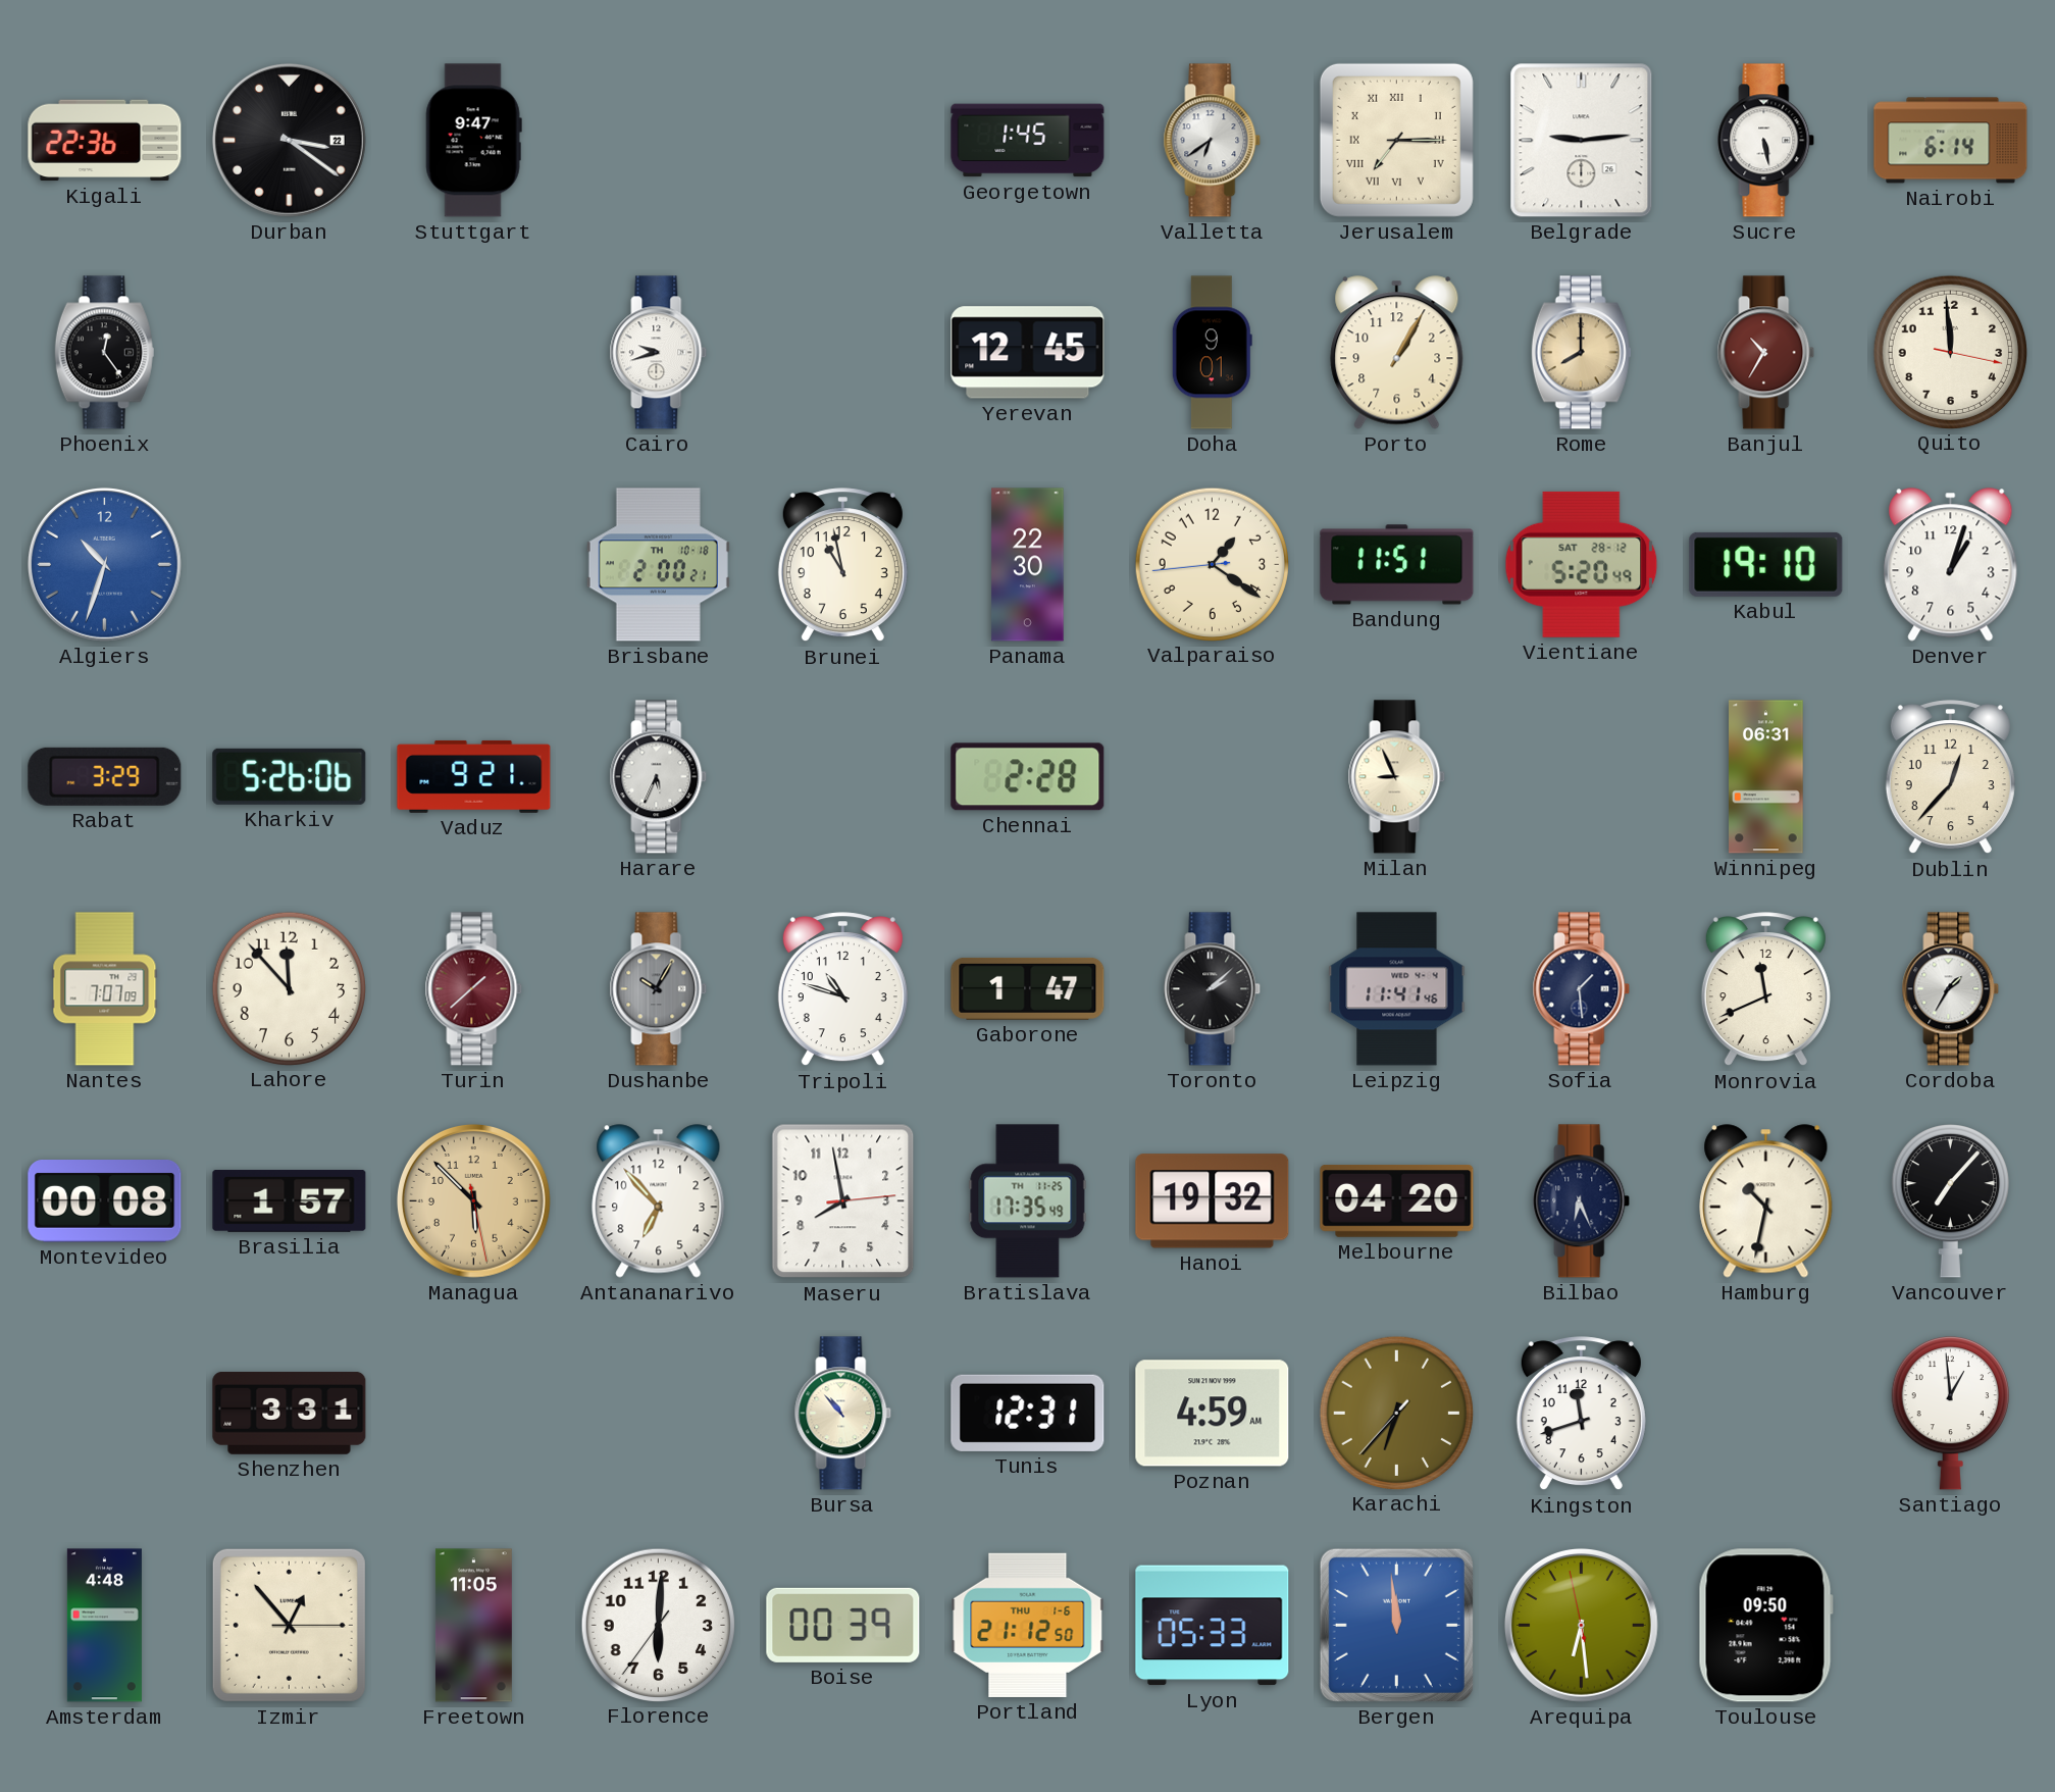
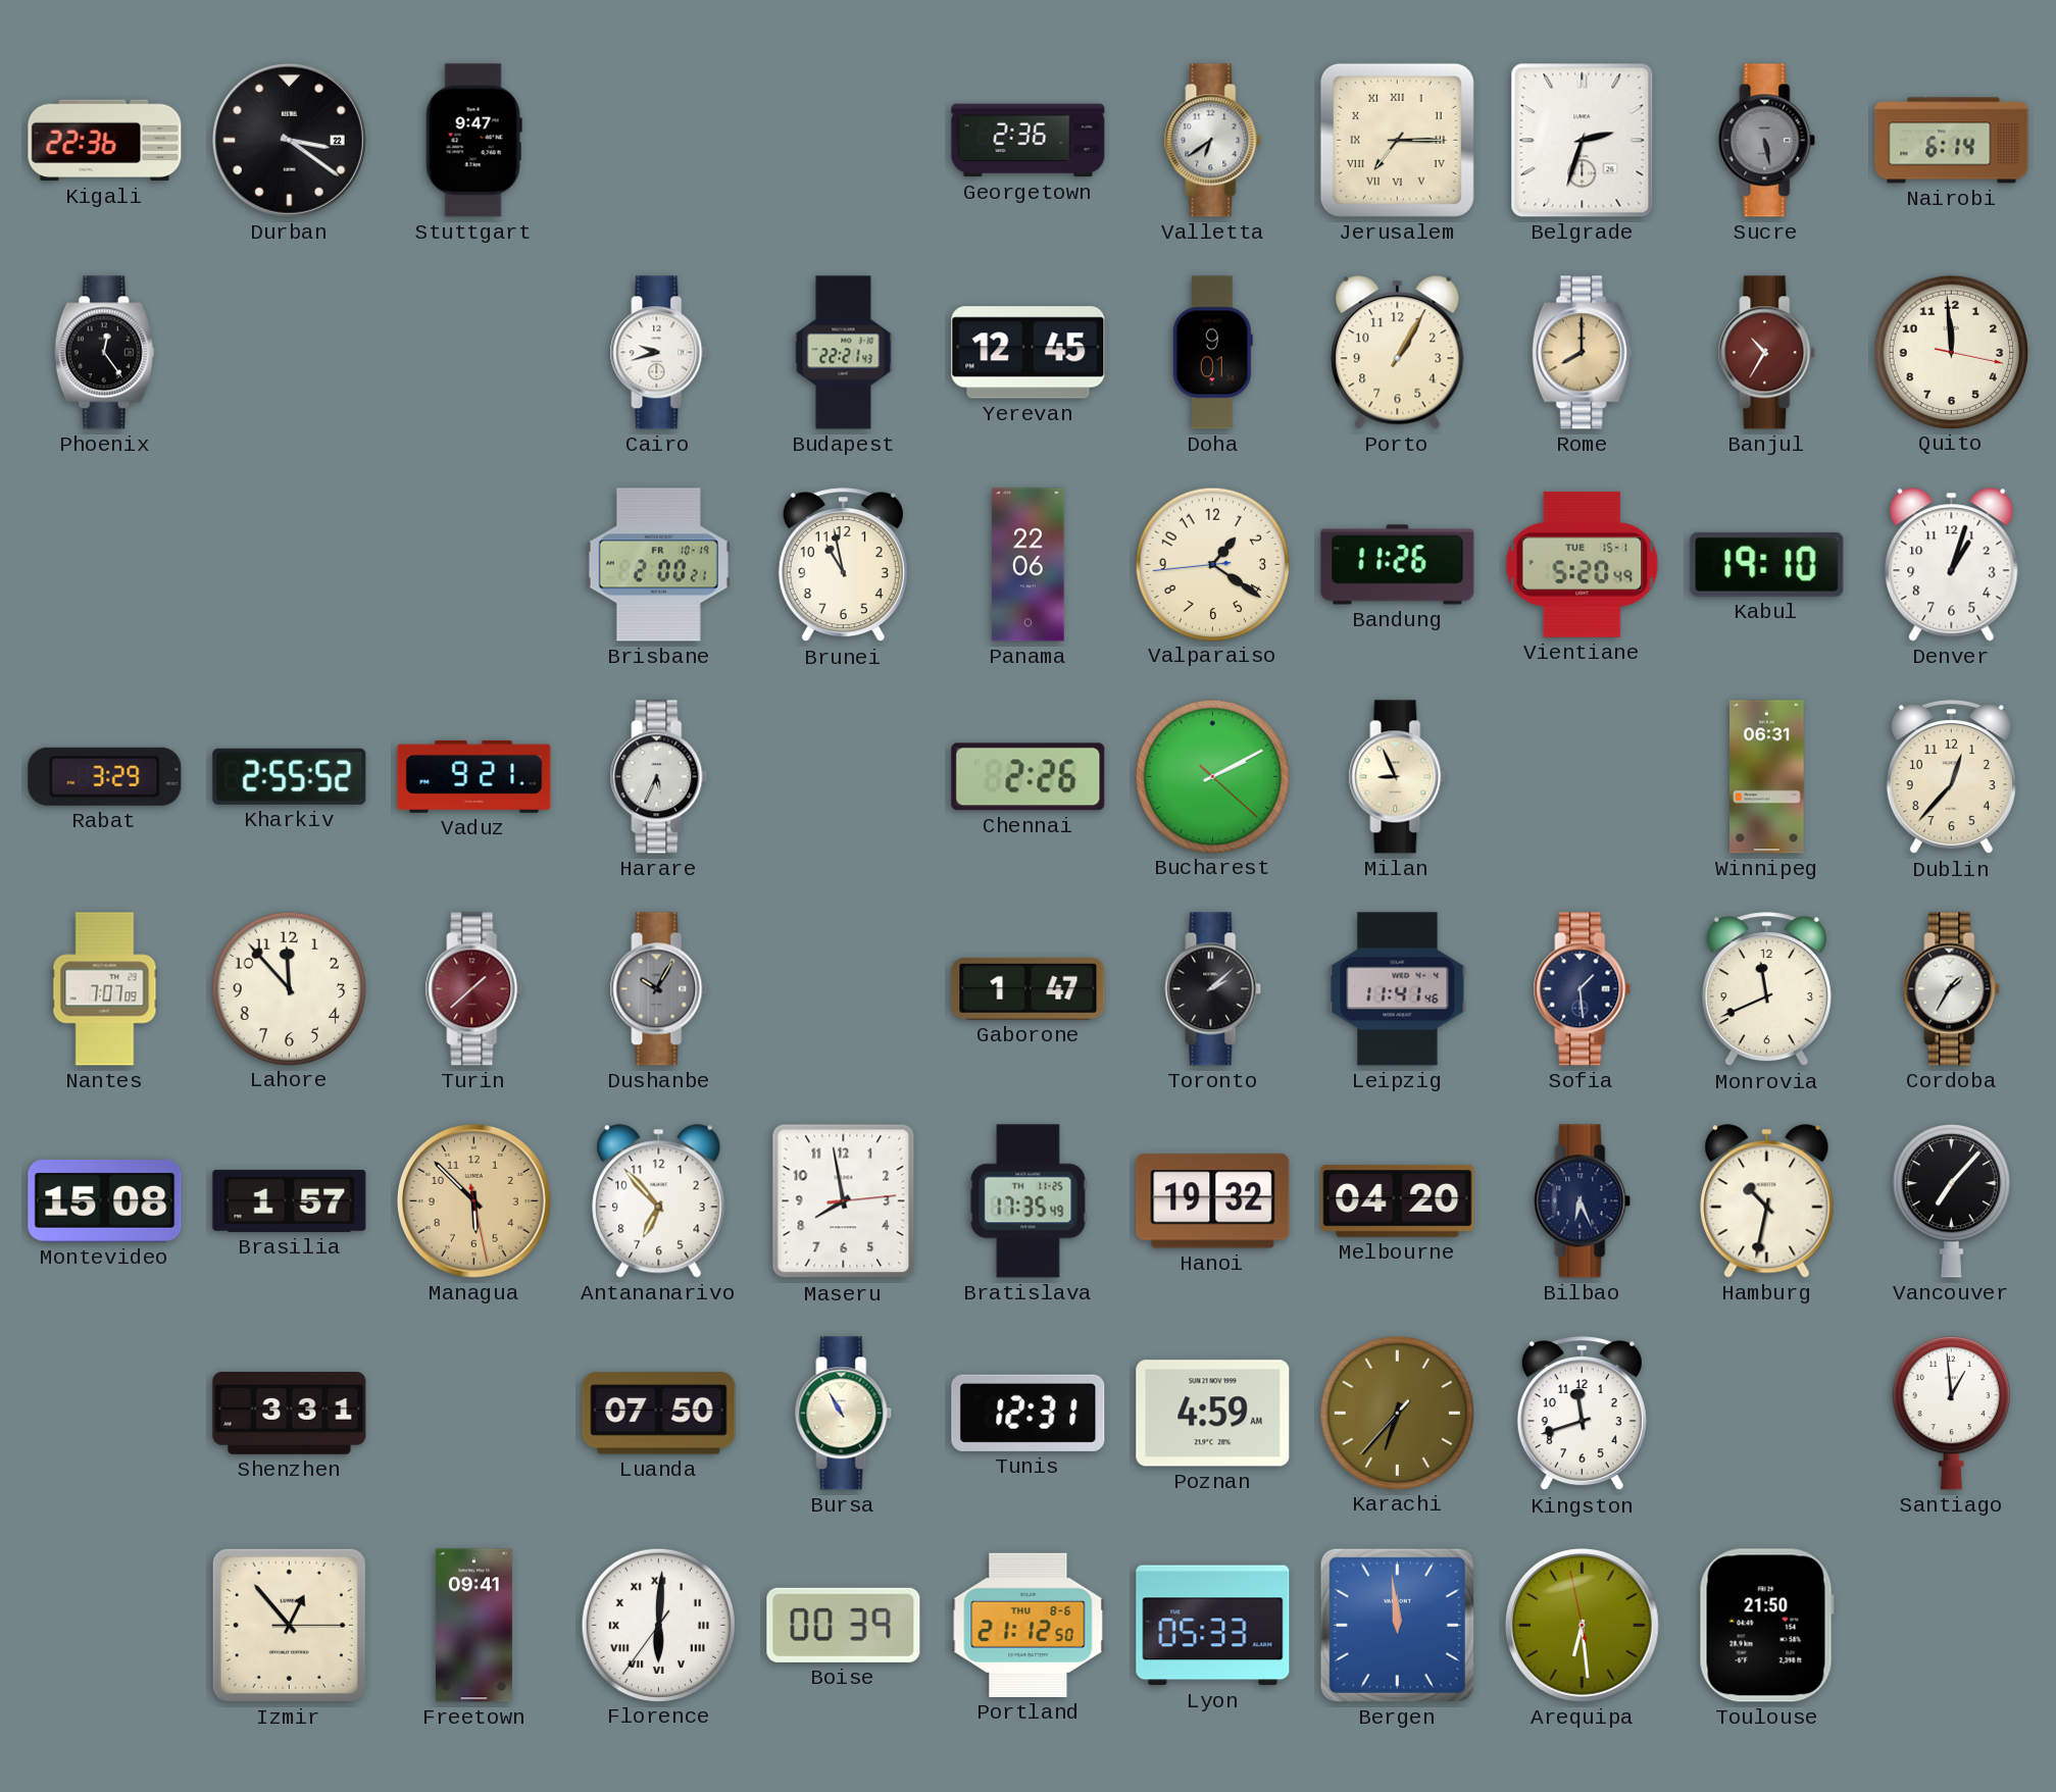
Georgetown: 1:45 -> 2:36
Belgrade: 9:14 -> 2:33
Sucre dial: white -> grey
Budapest: none -> 22:21
Algiers: 10:33 -> none
Brisbane date: TH 10-18 -> FR 10-19
Panama: 22:30 -> 22:06
Bandung: 11:51 -> 11:26
Vientiane date: SAT 28-12 -> TUE 15-1
Kharkiv: 5:26 -> 2:55
Chennai: 2:28 -> 2:26
Bucharest: none -> 2:10
Tripoli: 10:48 -> none
Montevideo: 00:08 -> 15:08
Luanda: none -> 07:50
Bursa: 10:53 -> 10:55
Amsterdam: 4:48 -> none
Freetown: 11:05 -> 09:41
Florence numerals: Arabic -> Roman
Portland date: THU 1-6 -> THU 8-6
Toulouse: 09:50 -> 21:50
